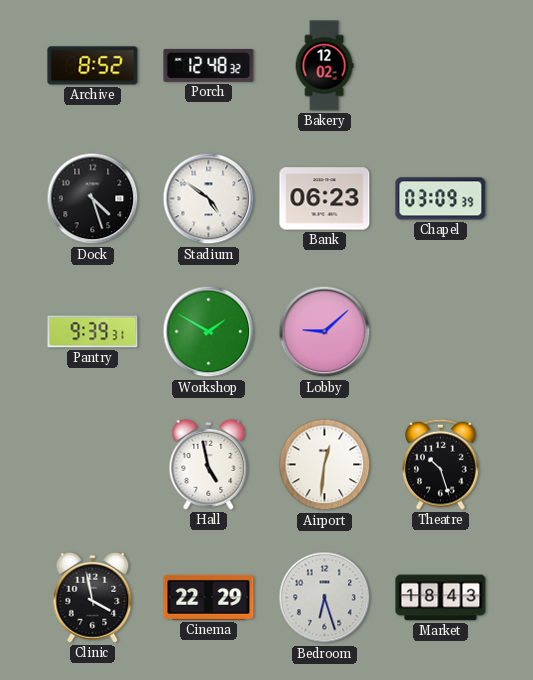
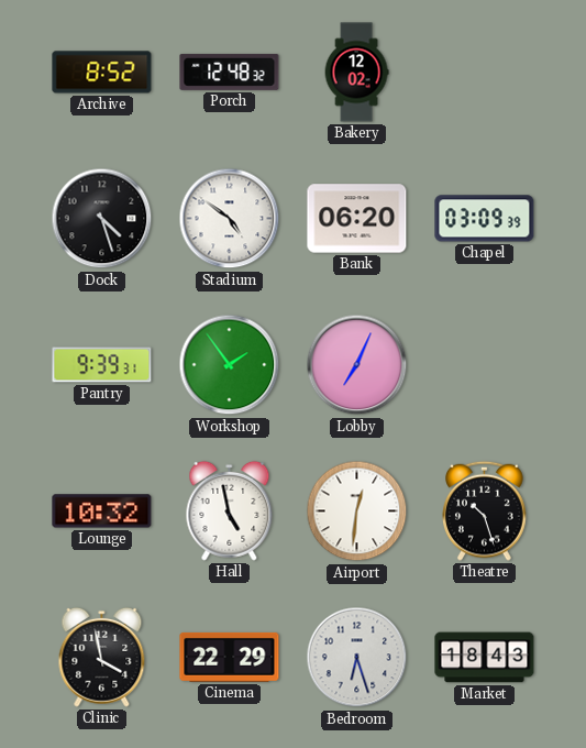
Bank: 06:23 -> 06:20
Workshop: 1:50 -> 1:54
Lobby: 9:08 -> 7:04
Lounge: none -> 10:32
